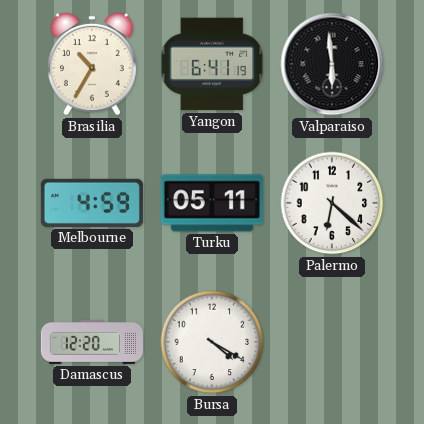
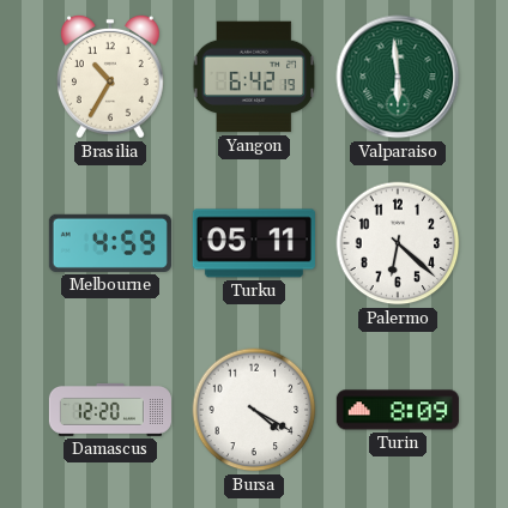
Yangon: 6:41 -> 6:42
Valparaiso dial: black -> green
Turin: none -> 8:09
